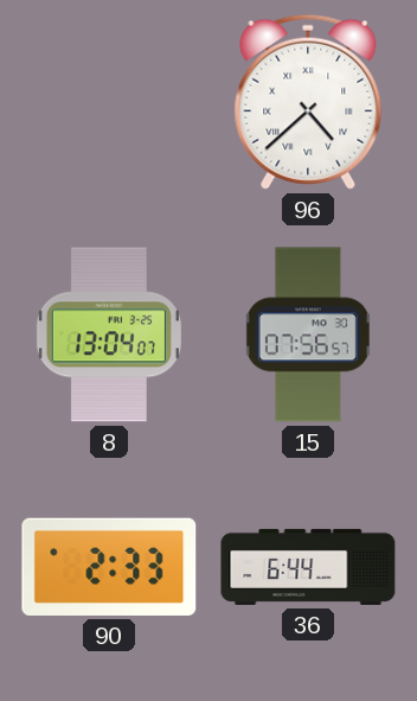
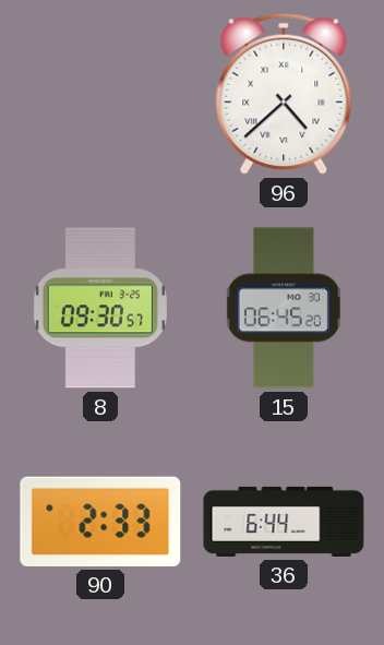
8: 13:04 -> 09:30
15: 07:56 -> 06:45
